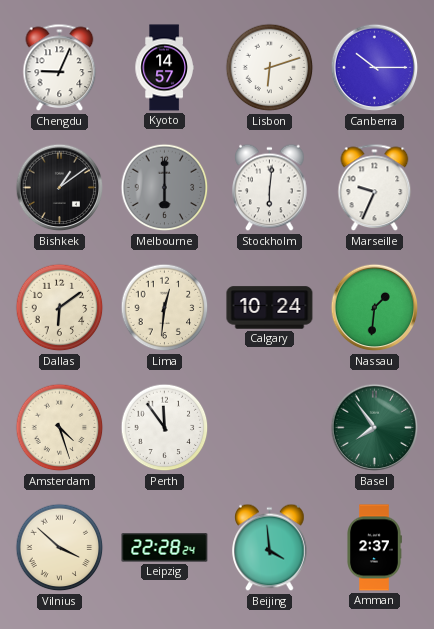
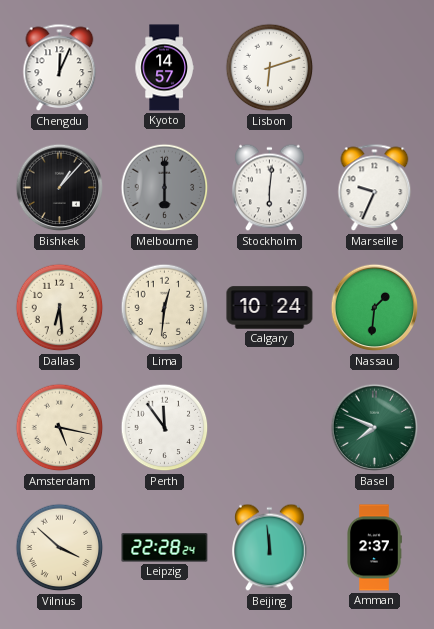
Chengdu: 9:04 -> 12:04
Canberra: 10:15 -> none
Bishkek: 1:09 -> 1:07
Dallas: 6:09 -> 6:29
Amsterdam: 4:27 -> 5:17
Basel: 7:54 -> 7:49
Beijing: 3:59 -> 11:59
